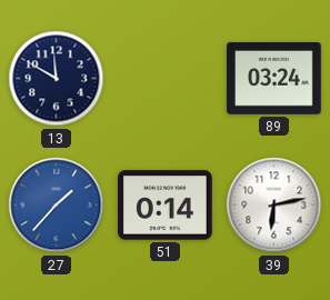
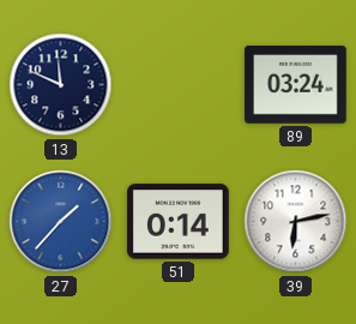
13: 11:50 -> 11:49
